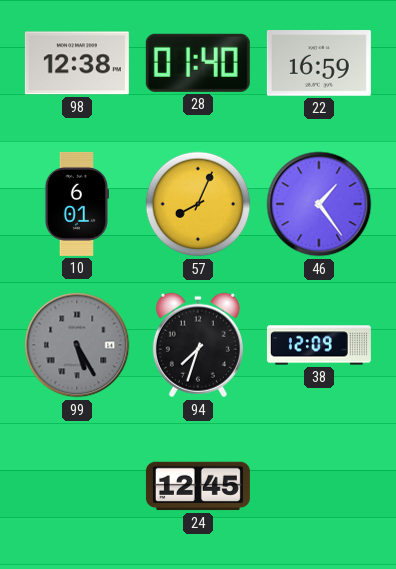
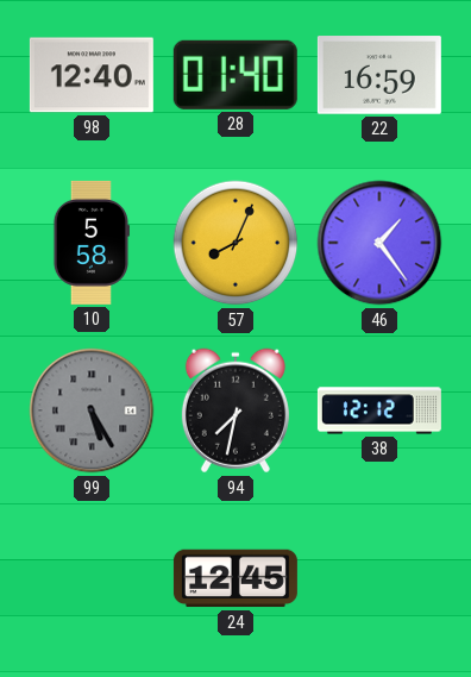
98: 12:38 -> 12:40
10: 6:01 -> 5:58
94: 7:33 -> 7:32
38: 12:09 -> 12:12
